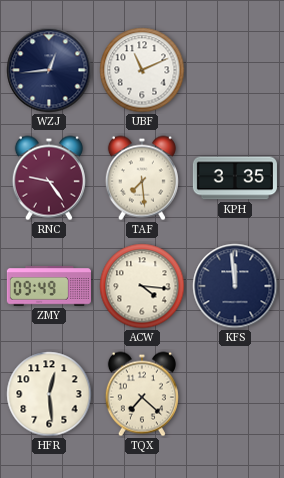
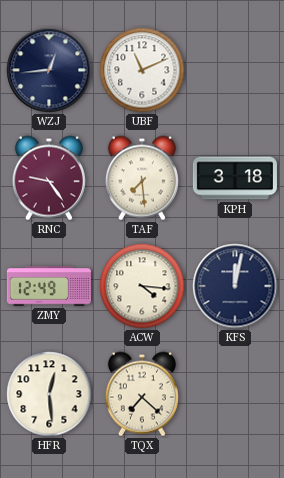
KPH: 3:35 -> 3:18
ZMY: 09:49 -> 12:49
KFS: 11:59 -> 12:02
